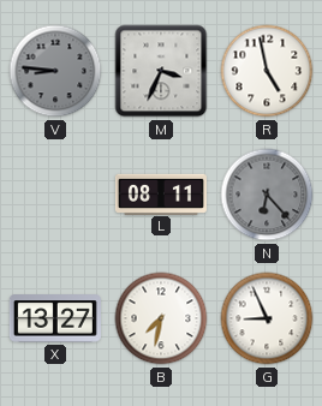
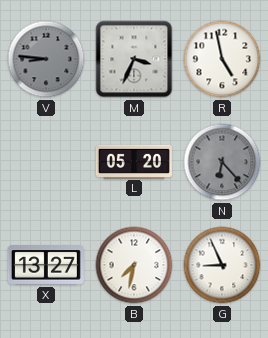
L: 08:11 -> 05:20
